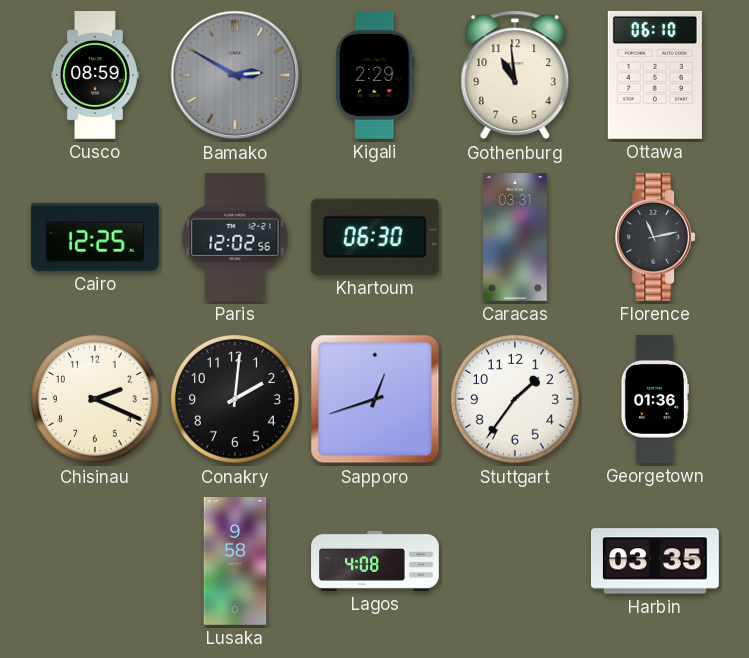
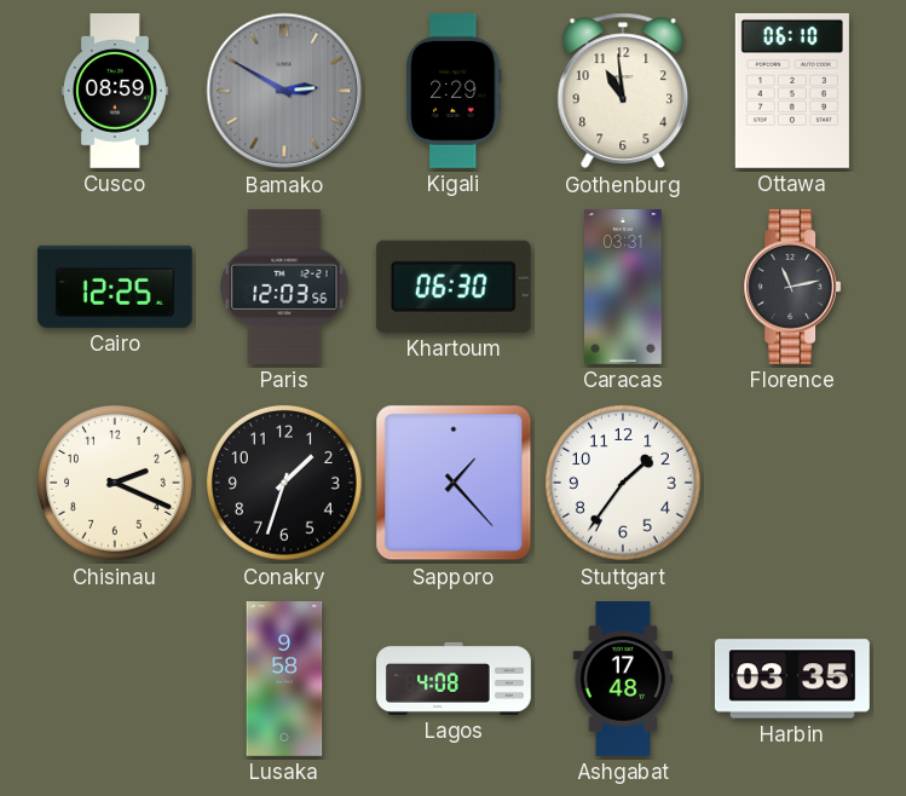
Paris: 12:02 -> 12:03
Conakry: 2:01 -> 1:33
Sapporo: 12:42 -> 1:23
Georgetown: 01:36 -> none
Ashgabat: none -> 17:48
